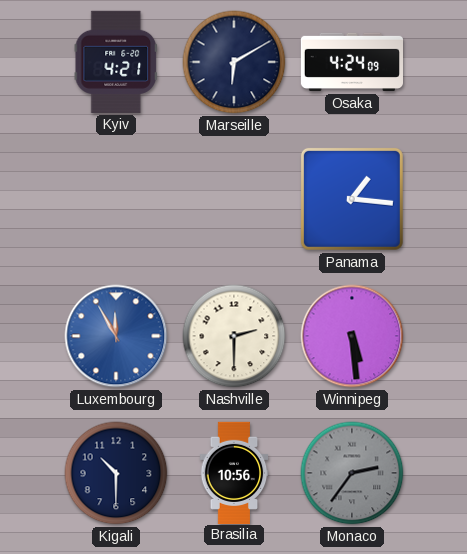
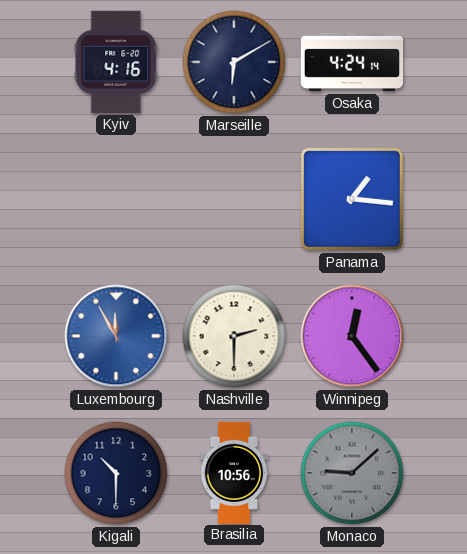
Kyiv: 4:21 -> 4:16
Osaka: 4:24:09 -> 4:24:14
Winnipeg: 5:29 -> 12:24
Monaco: 2:36 -> 9:08
